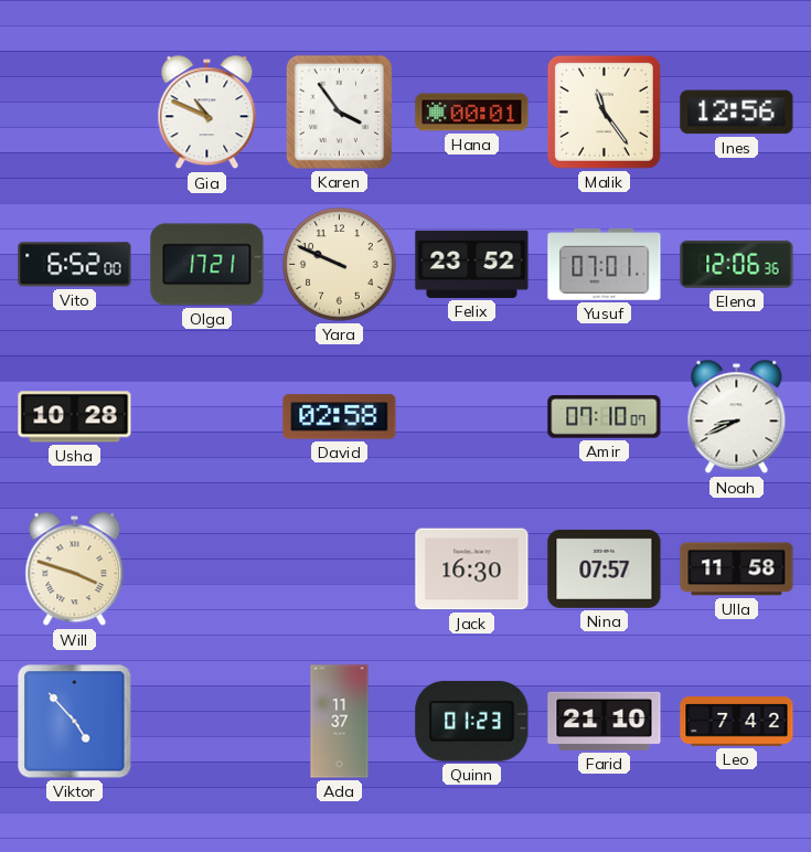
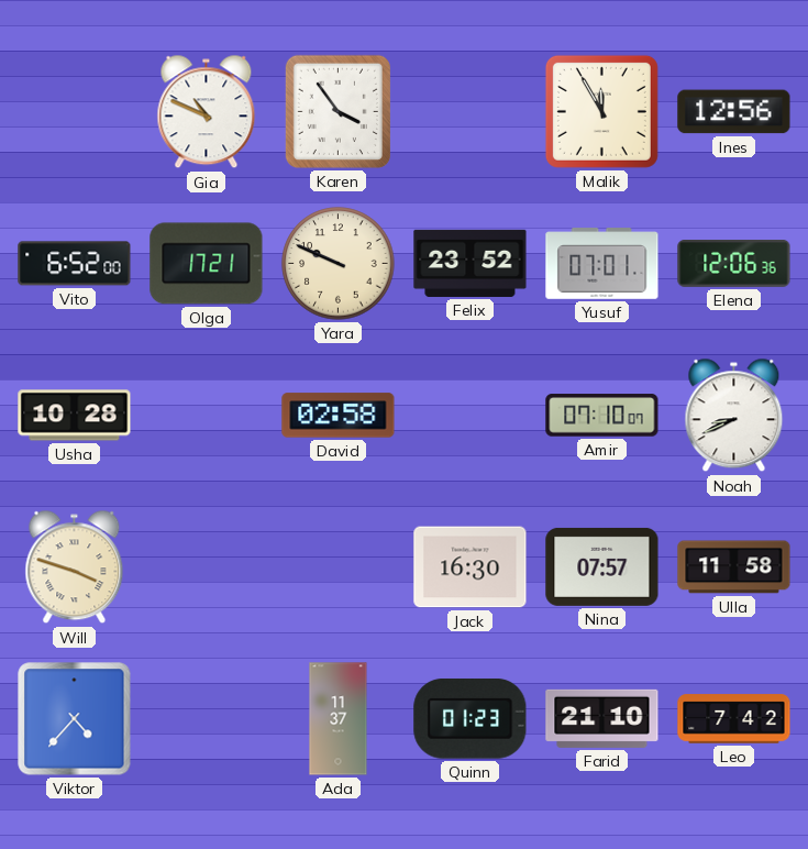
Hana: 00:01 -> none
Malik: 11:24 -> 11:55
Viktor: 4:53 -> 4:37
